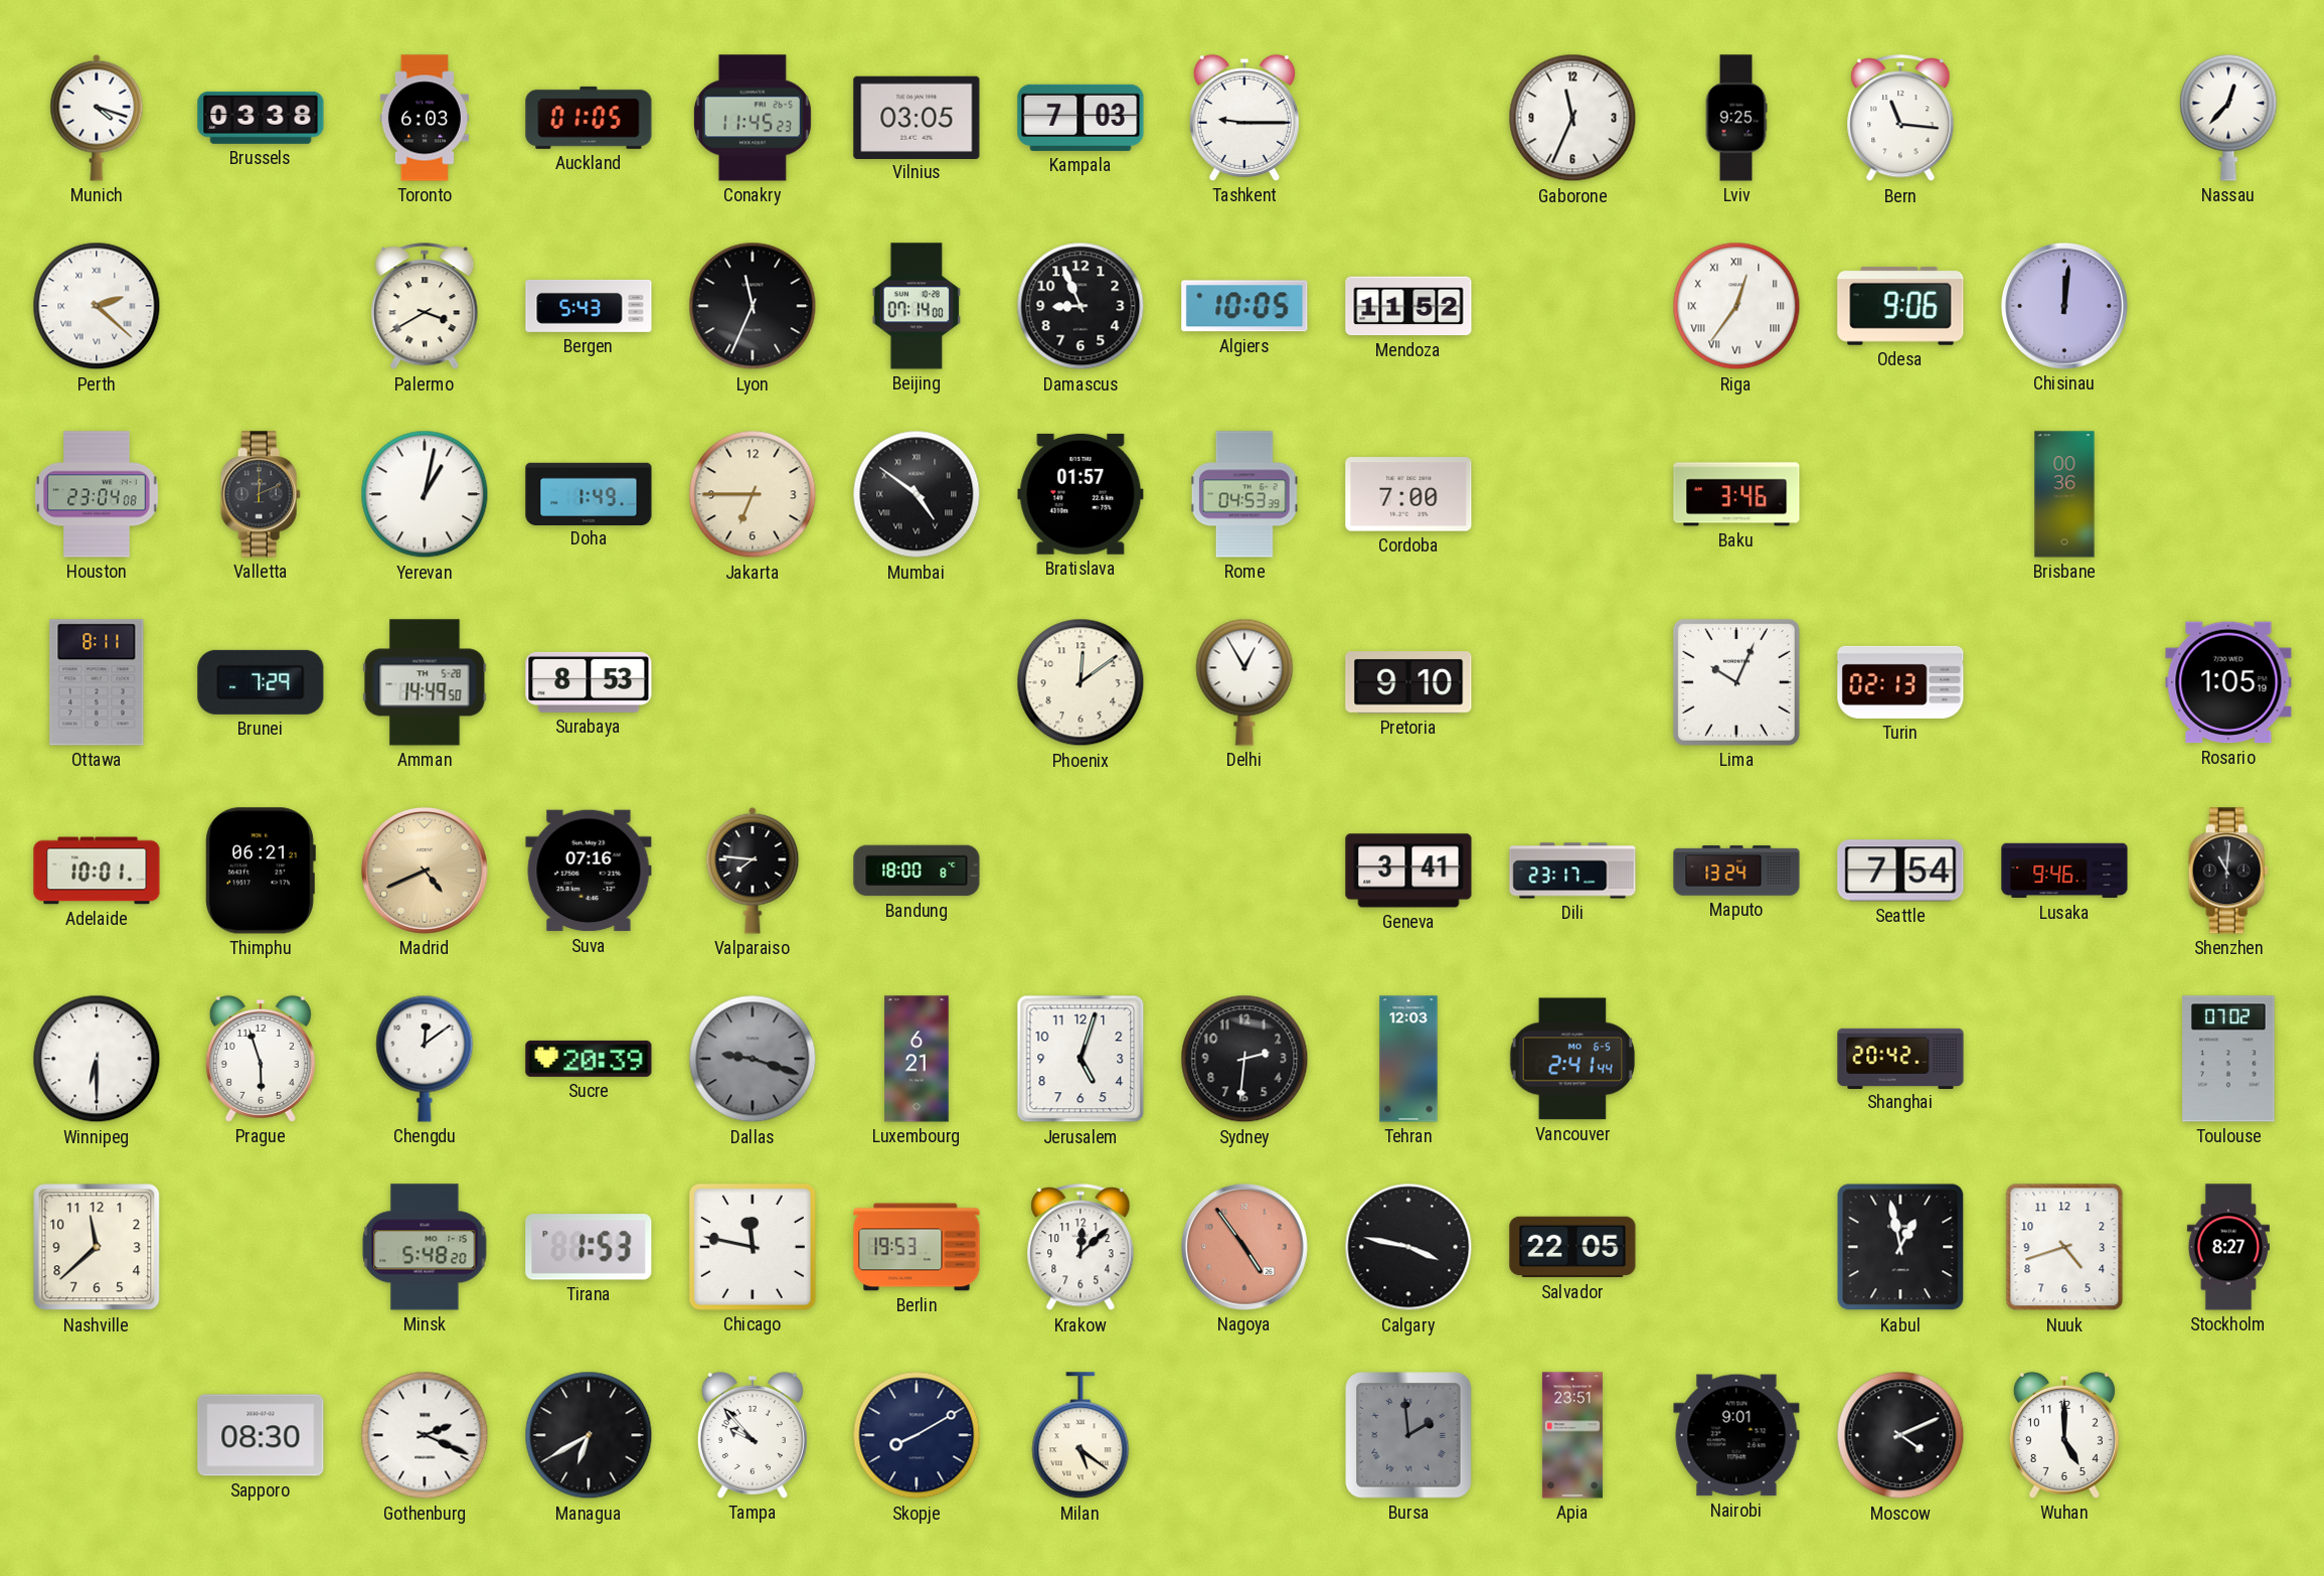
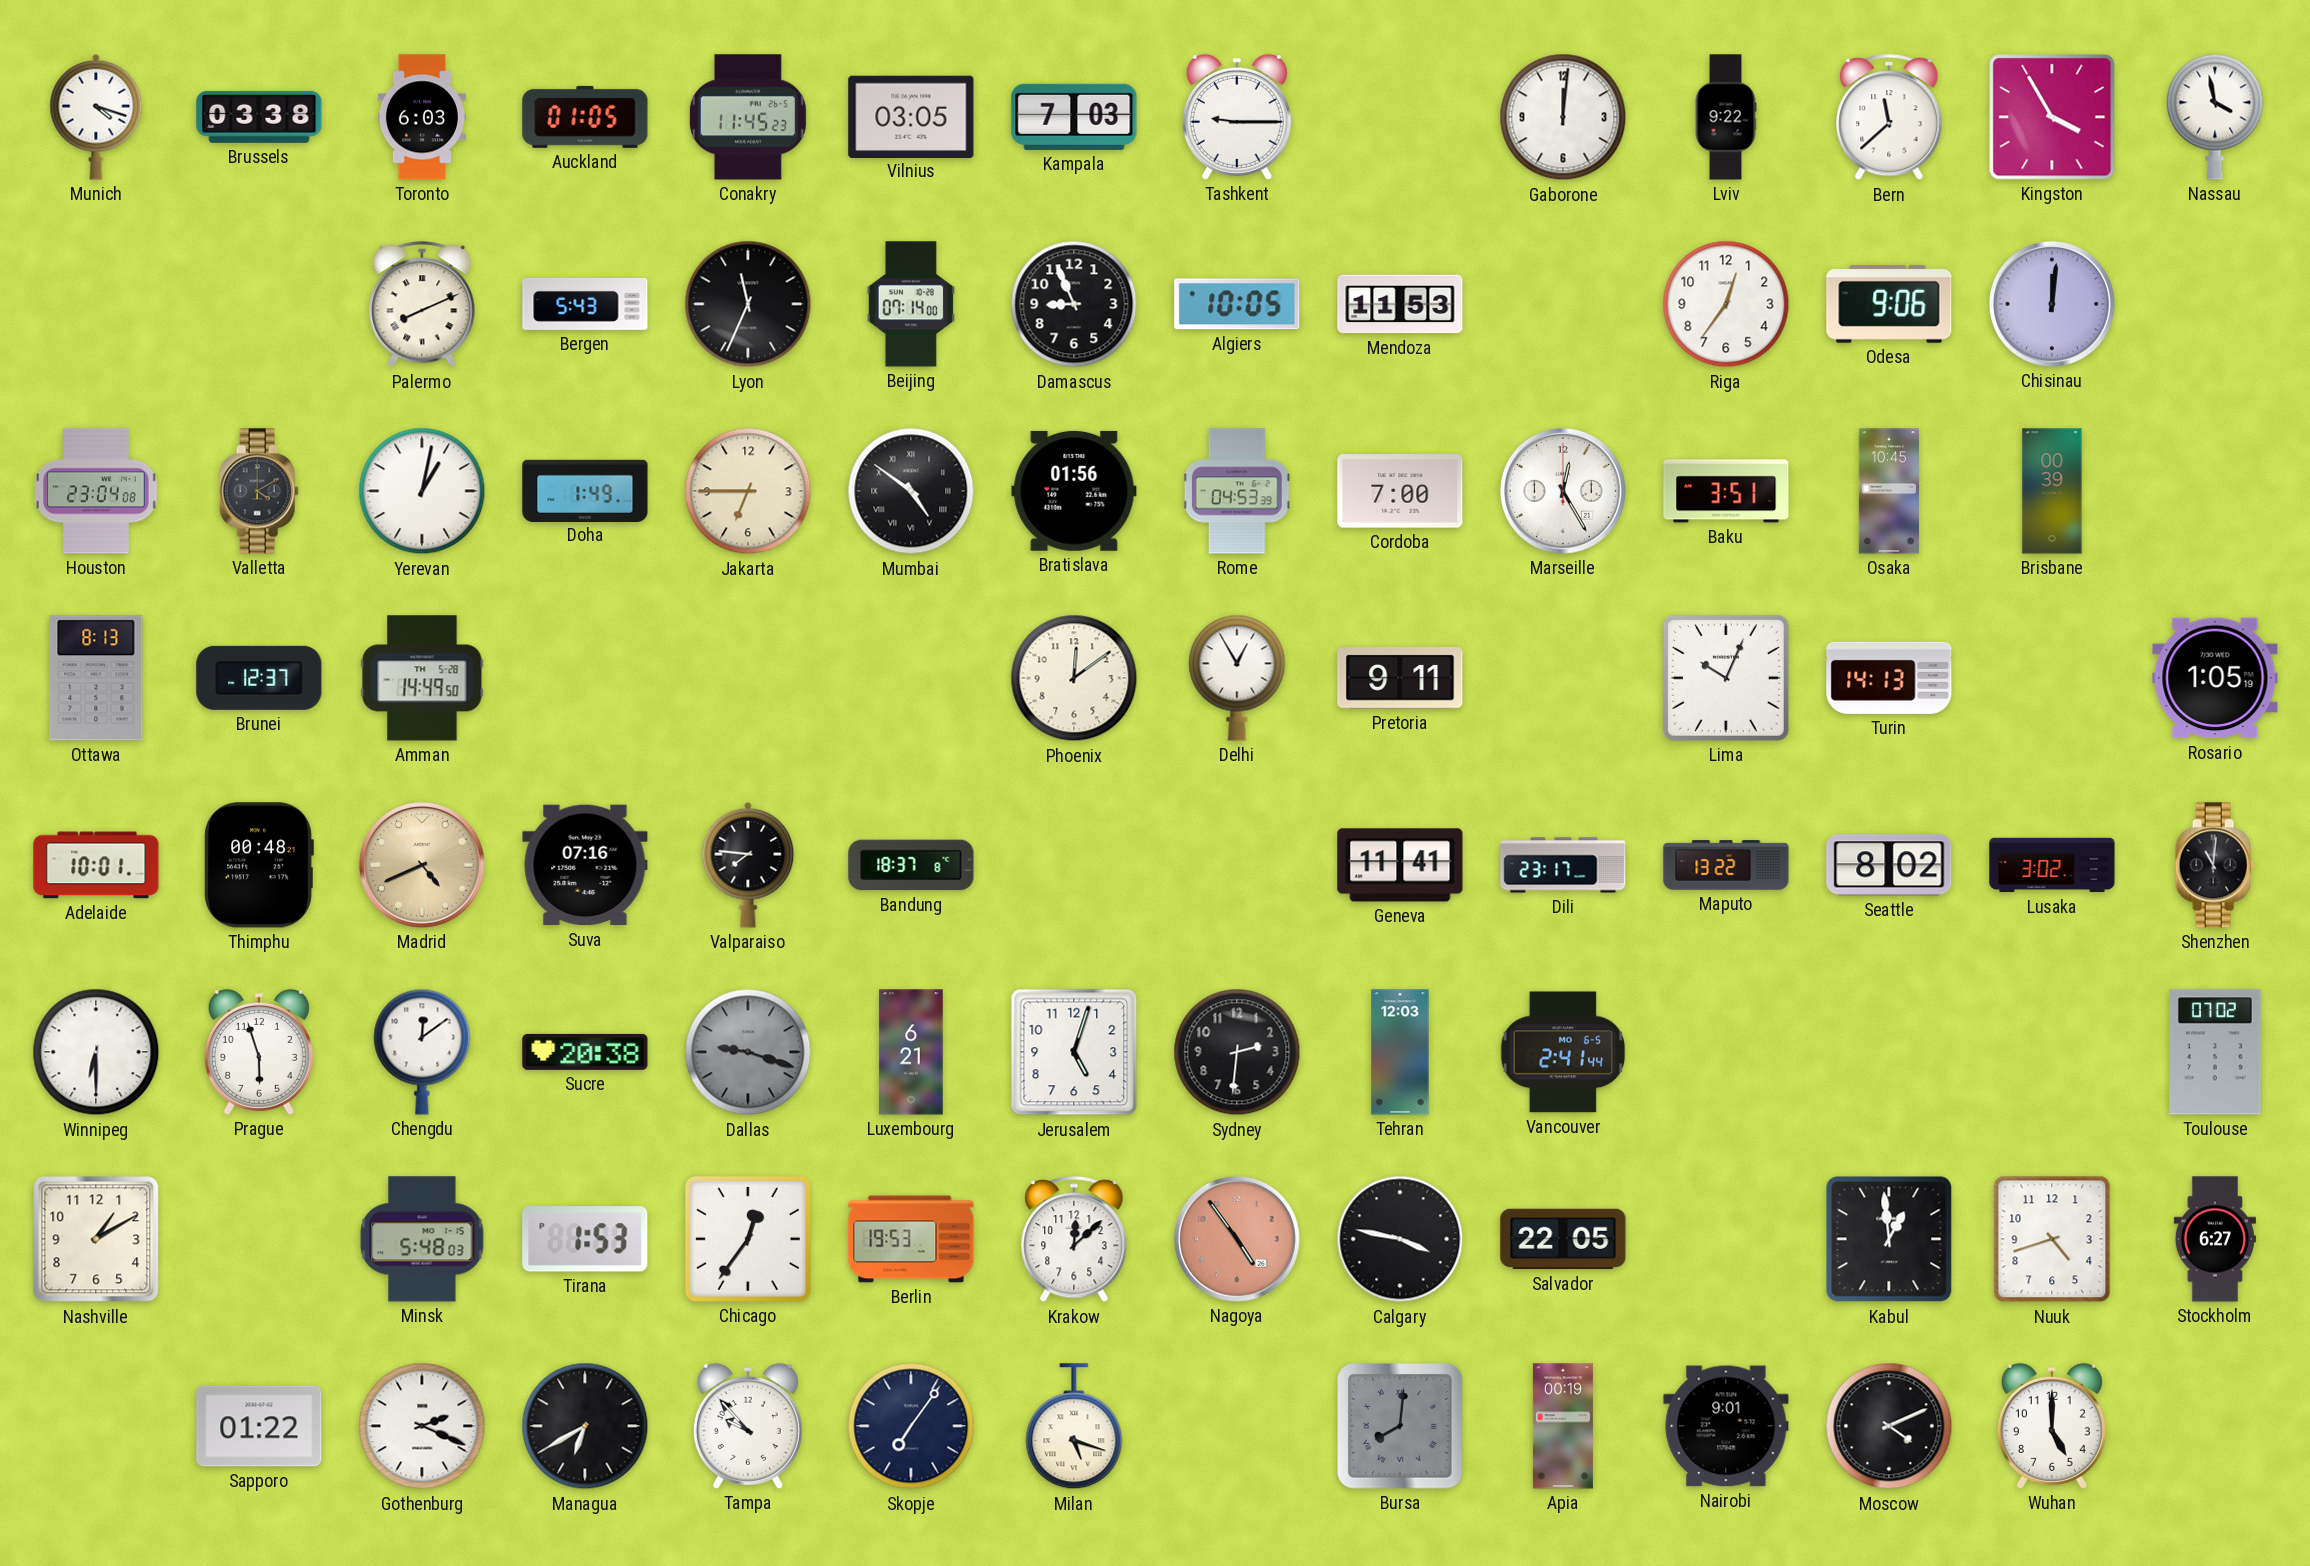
Gaborone: 11:34 -> 12:01
Lviv: 9:25 -> 9:22
Bern: 11:16 -> 11:38
Kingston: none -> 3:55
Nassau: 12:37 -> 3:58
Perth: 2:22 -> none
Palermo: 3:40 -> 8:11
Mendoza: 11:52 -> 11:53
Riga numerals: Roman -> Arabic
Valletta: 12:11 -> 4:10
Bratislava: 01:57 -> 01:56
Marseille: none -> 12:25
Baku: 3:46 -> 3:51
Osaka: none -> 10:45
Brisbane: 00:36 -> 00:39
Ottawa: 8:11 -> 8:13
Brunei: 7:29 -> 12:37
Surabaya: 8:53 -> none
Pretoria: 9:10 -> 9:11
Turin: 02:13 -> 14:13
Thimphu: 06:21 -> 00:48
Bandung: 18:00 -> 18:37
Geneva: 3:41 -> 11:41
Maputo: 13:24 -> 13:22
Seattle: 7:54 -> 8:02
Lusaka: 9:46 -> 3:02
Sucre: 20:39 -> 20:38
Shanghai: 20:42 -> none
Nashville: 11:38 -> 1:10
Minsk: 5:48:20 -> 5:48:03
Chicago: 11:47 -> 12:36
Kabul: 12:58 -> 12:59
Stockholm: 8:27 -> 6:27
Sapporo: 08:30 -> 01:22
Skopje: 8:10 -> 7:06
Milan: 5:21 -> 5:18
Bursa: 1:59 -> 8:01
Apia: 23:51 -> 00:19
